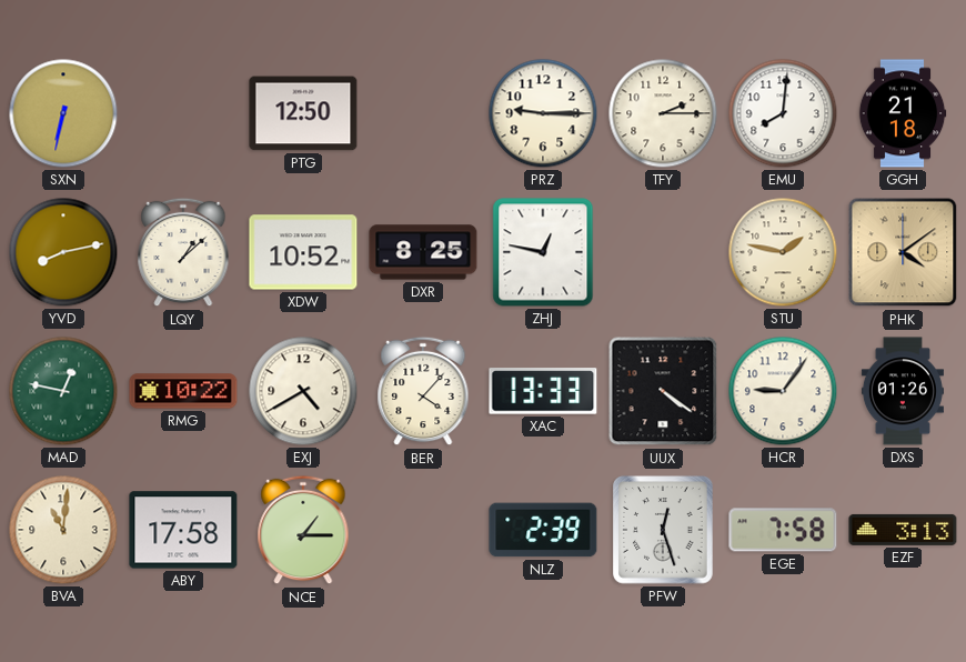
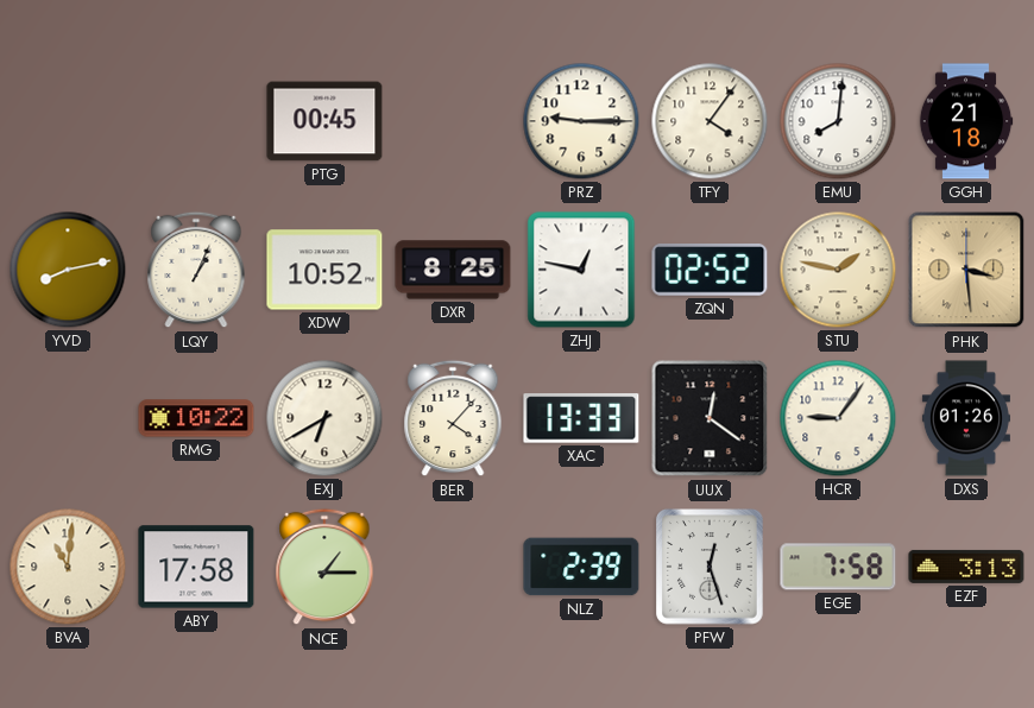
SXN: 6:32 -> none
PTG: 12:50 -> 00:45
TFY: 2:15 -> 4:06
LQY: 1:08 -> 1:04
ZQN: none -> 02:52
PHK: 4:09 -> 3:29
MAD: 12:47 -> none
EXJ: 4:40 -> 6:40
UUX: 4:21 -> 12:21
